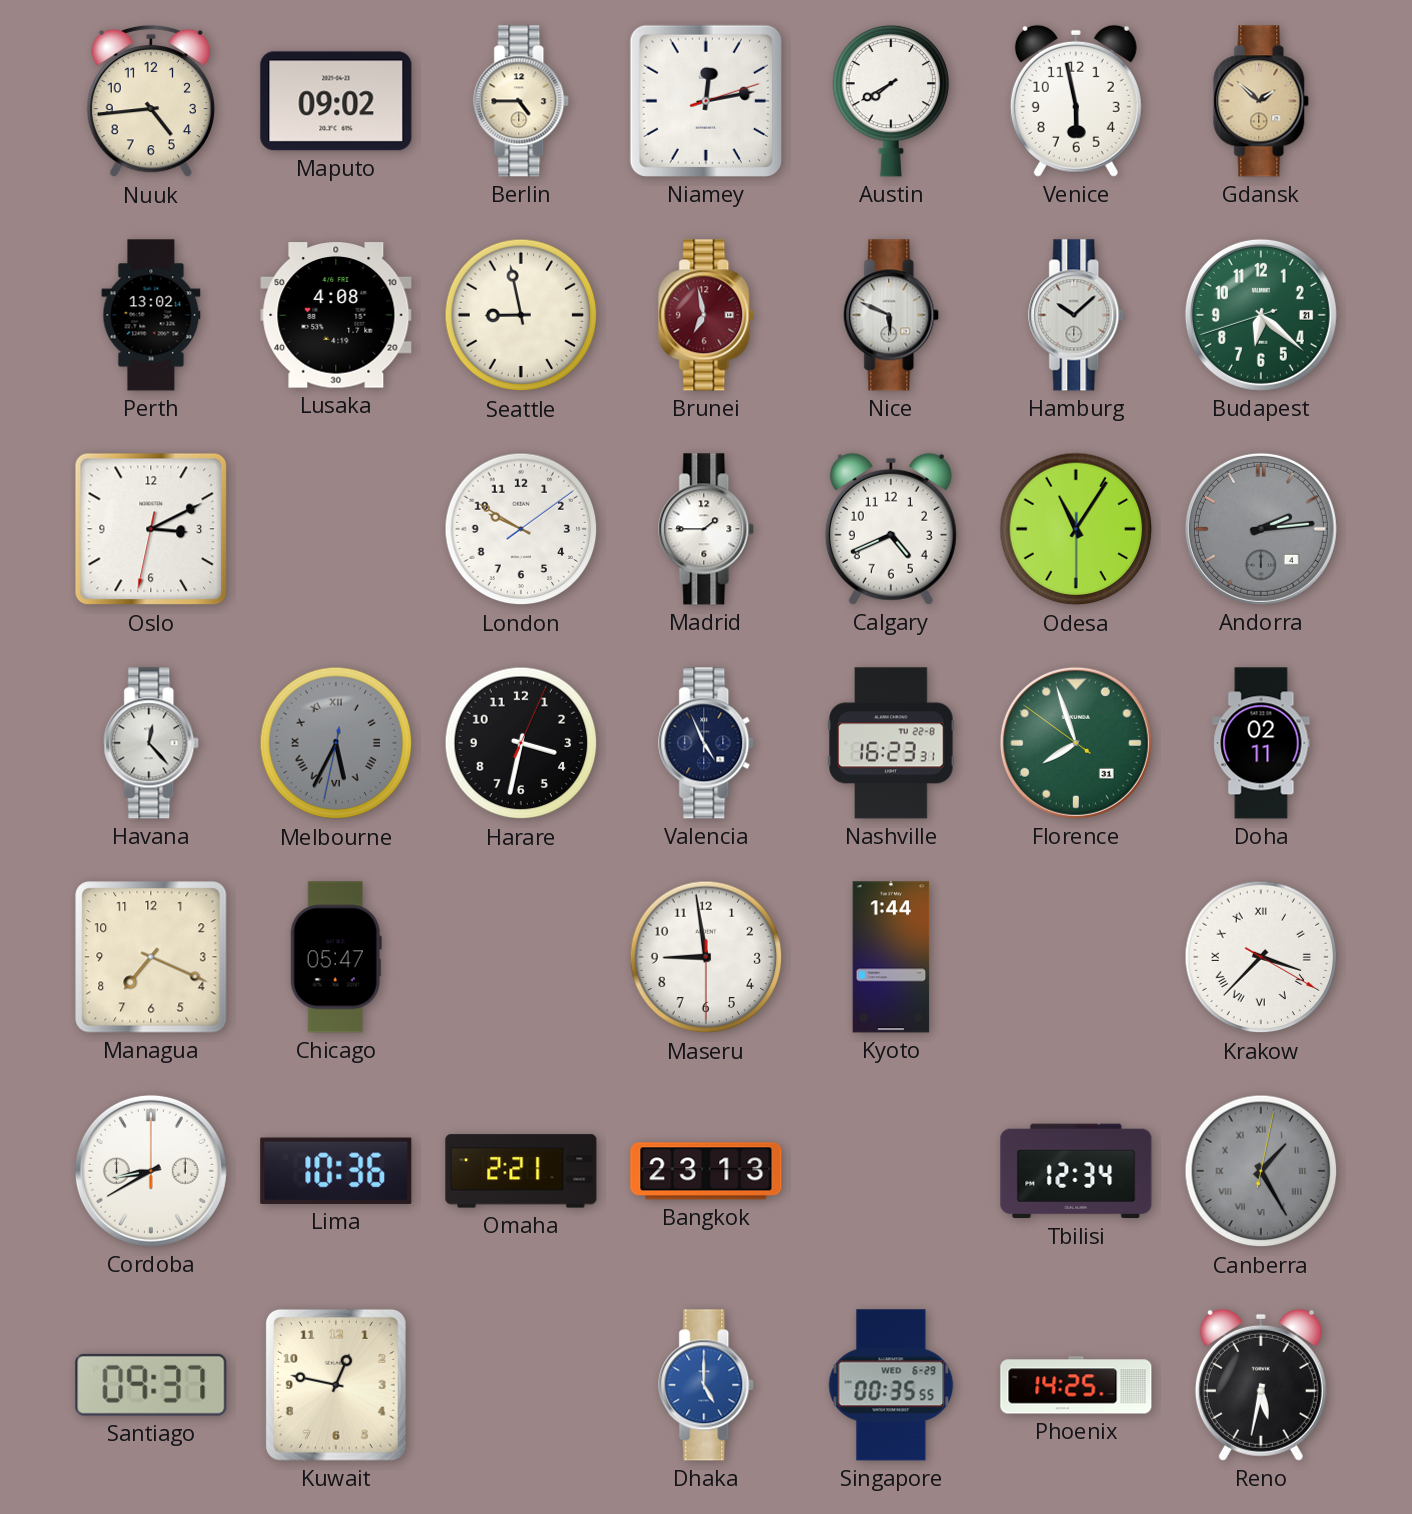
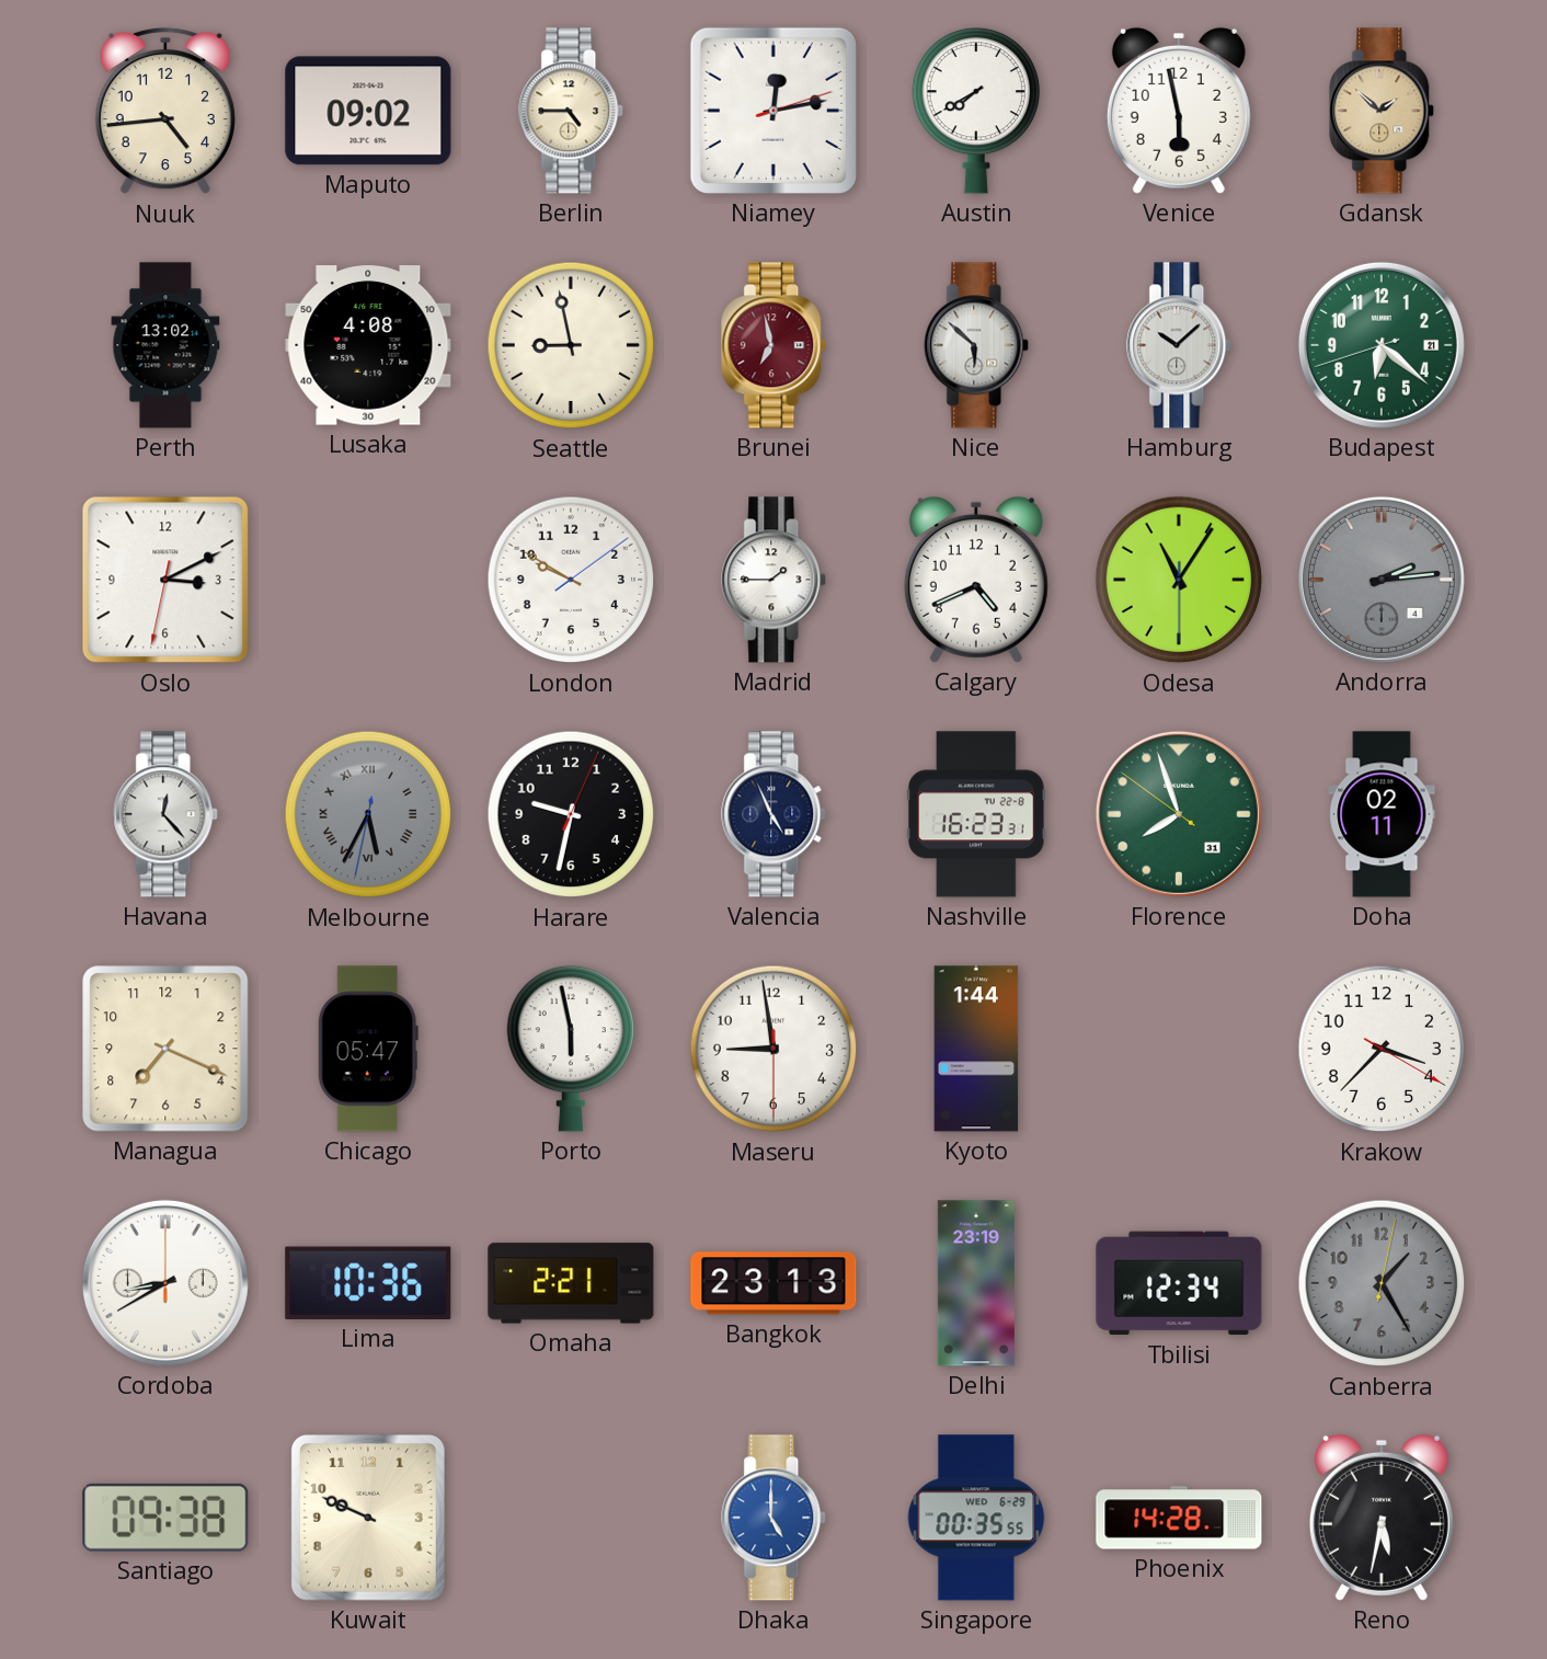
Nice: 5:49 -> 5:52
Harare: 3:32 -> 9:32
Porto: none -> 5:58
Krakow numerals: Roman -> Arabic
Delhi: none -> 23:19
Canberra numerals: Roman -> Arabic
Santiago: 09:37 -> 09:38
Kuwait: 12:47 -> 9:49
Phoenix: 14:25 -> 14:28
